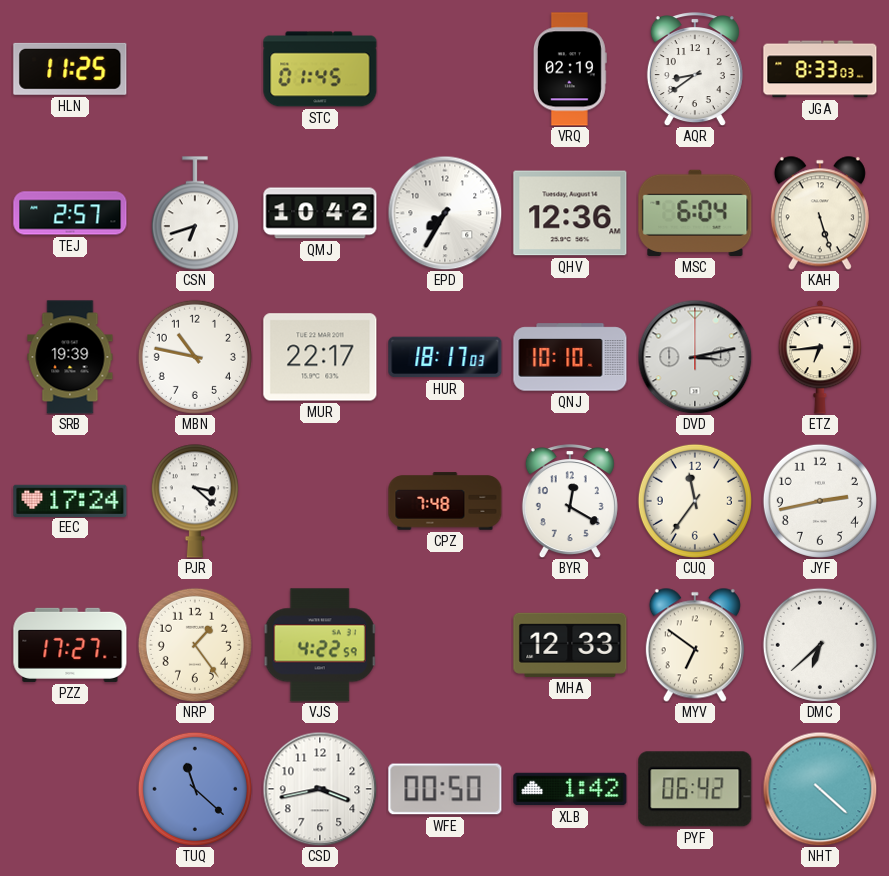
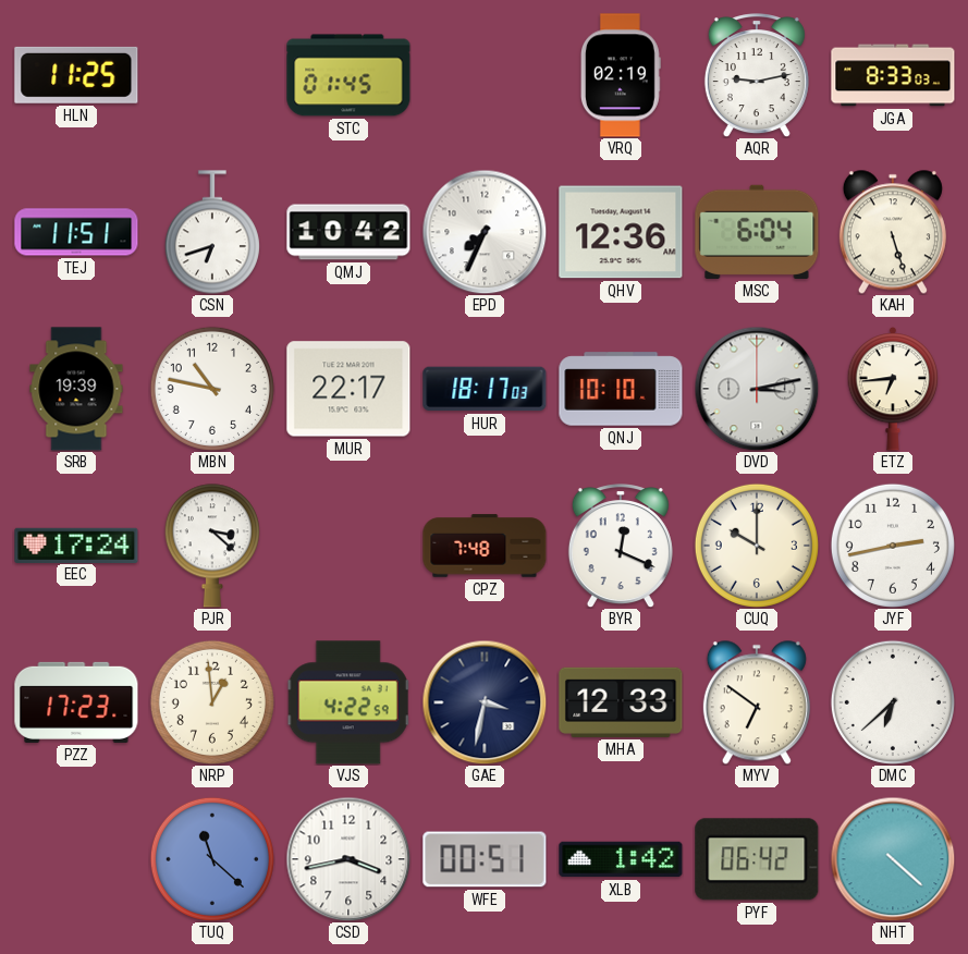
AQR: 8:39 -> 9:13
TEJ: 2:57 -> 11:51
EPD: 7:35 -> 7:34
BYR: 12:20 -> 12:19
CUQ: 11:36 -> 10:00
PZZ: 17:27 -> 17:23
NRP: 1:24 -> 12:59
GAE: none -> 3:32
WFE: 00:50 -> 00:51
